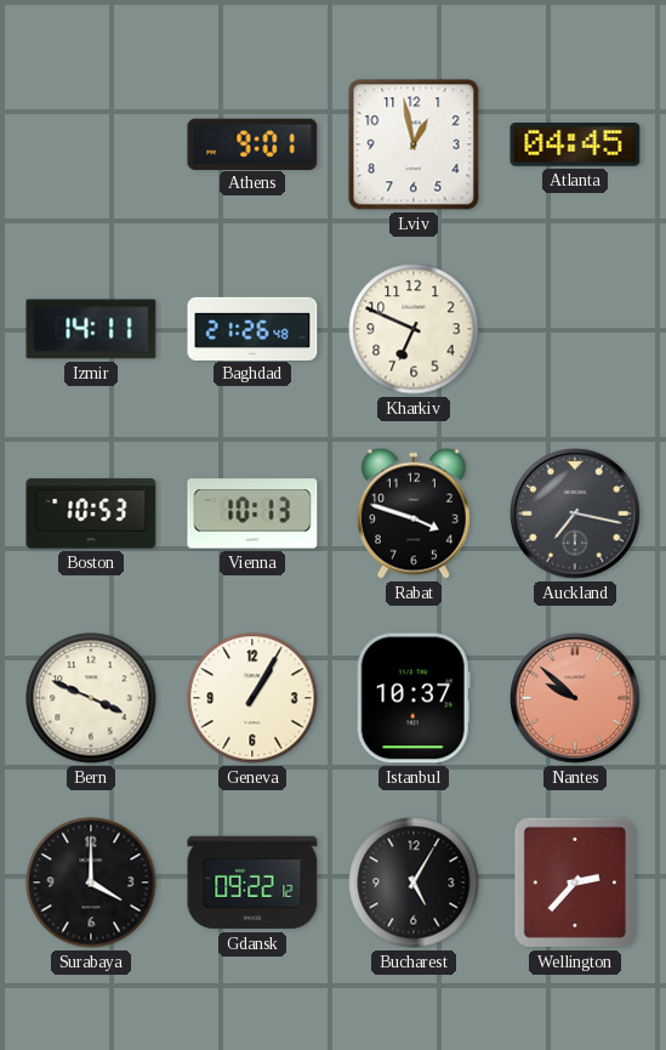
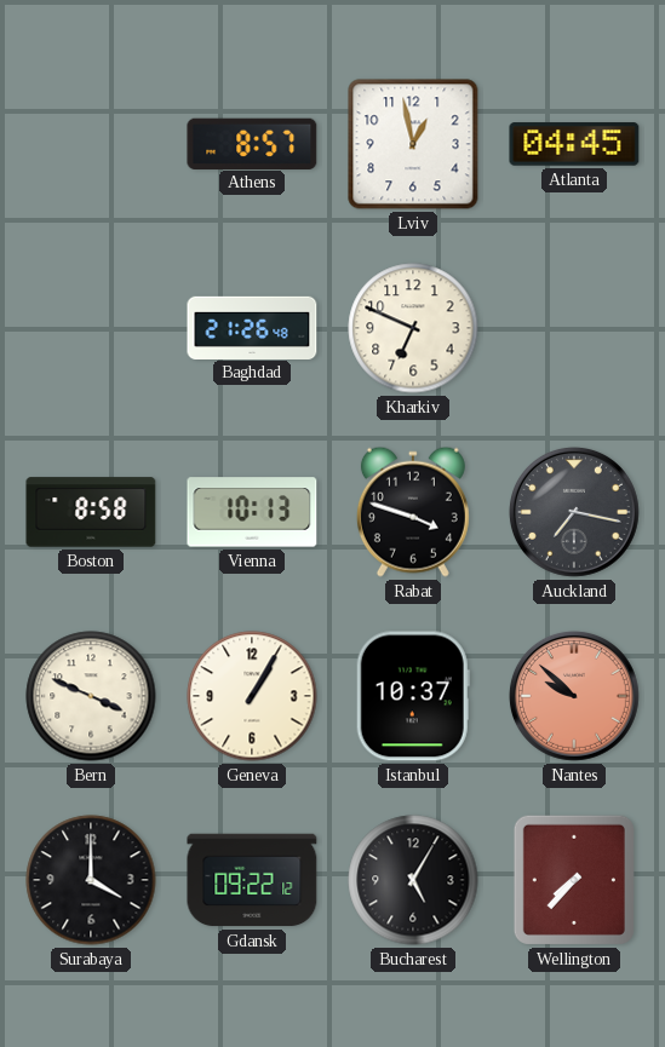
Athens: 9:01 -> 8:57
Izmir: 14:11 -> none
Boston: 10:53 -> 8:58
Wellington: 2:37 -> 7:37
